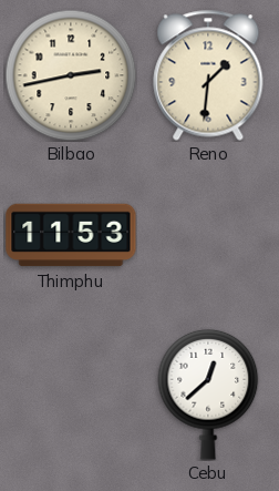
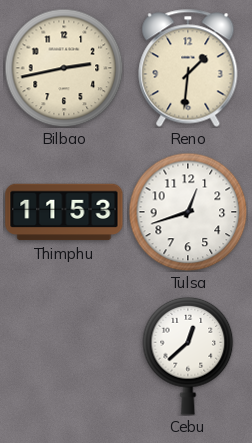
Tulsa: none -> 12:42
